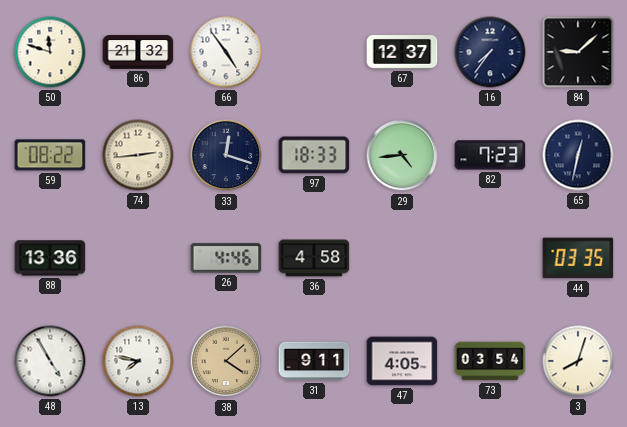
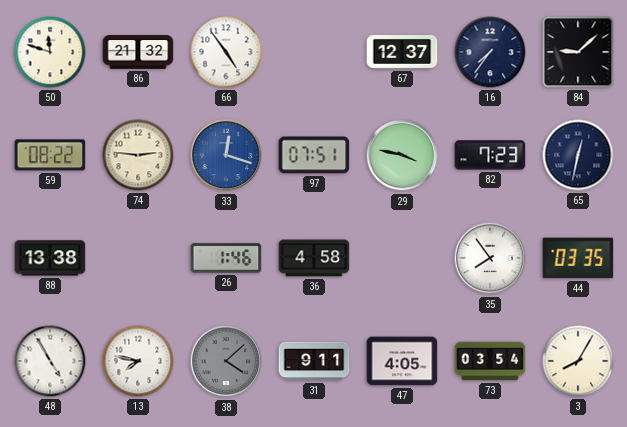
74: 2:44 -> 2:46
33 dial: navy -> blue
97: 18:33 -> 07:51
29: 4:44 -> 3:47
88: 13:36 -> 13:38
26: 4:46 -> 1:46
35: none -> 7:54
38 dial: champagne -> grey
3: 8:03 -> 8:05
